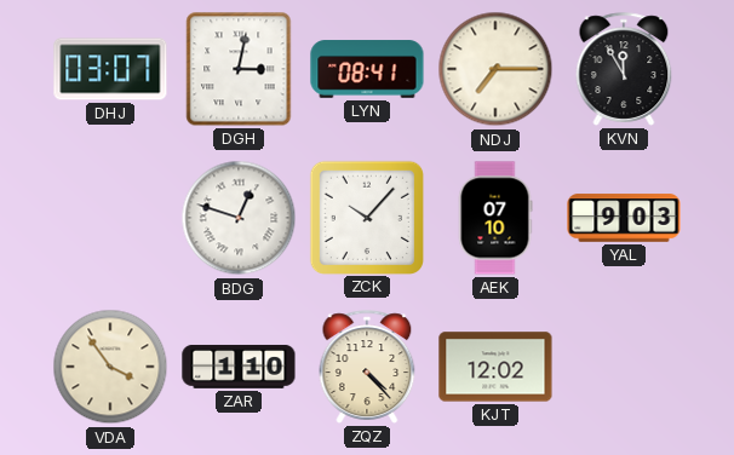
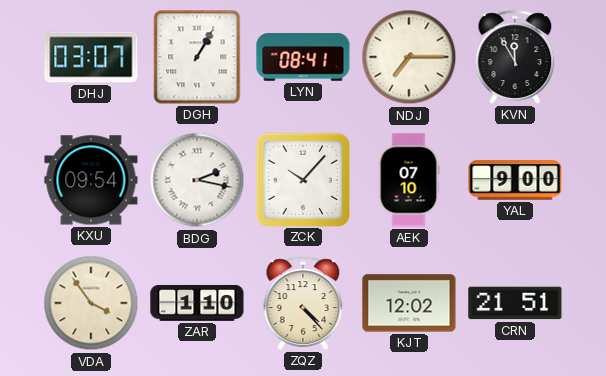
DGH: 3:02 -> 1:05
KXU: none -> 09:54
BDG: 12:48 -> 2:17
YAL: 9:03 -> 9:00
CRN: none -> 21:51
